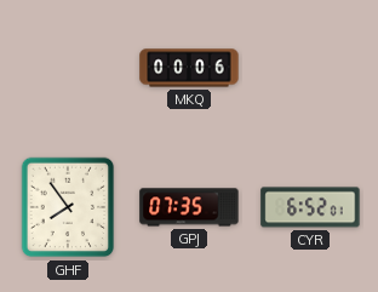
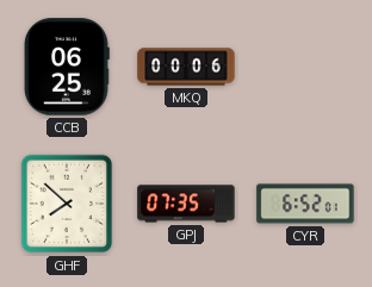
CCB: none -> 06:25
GHF: 7:54 -> 7:52
